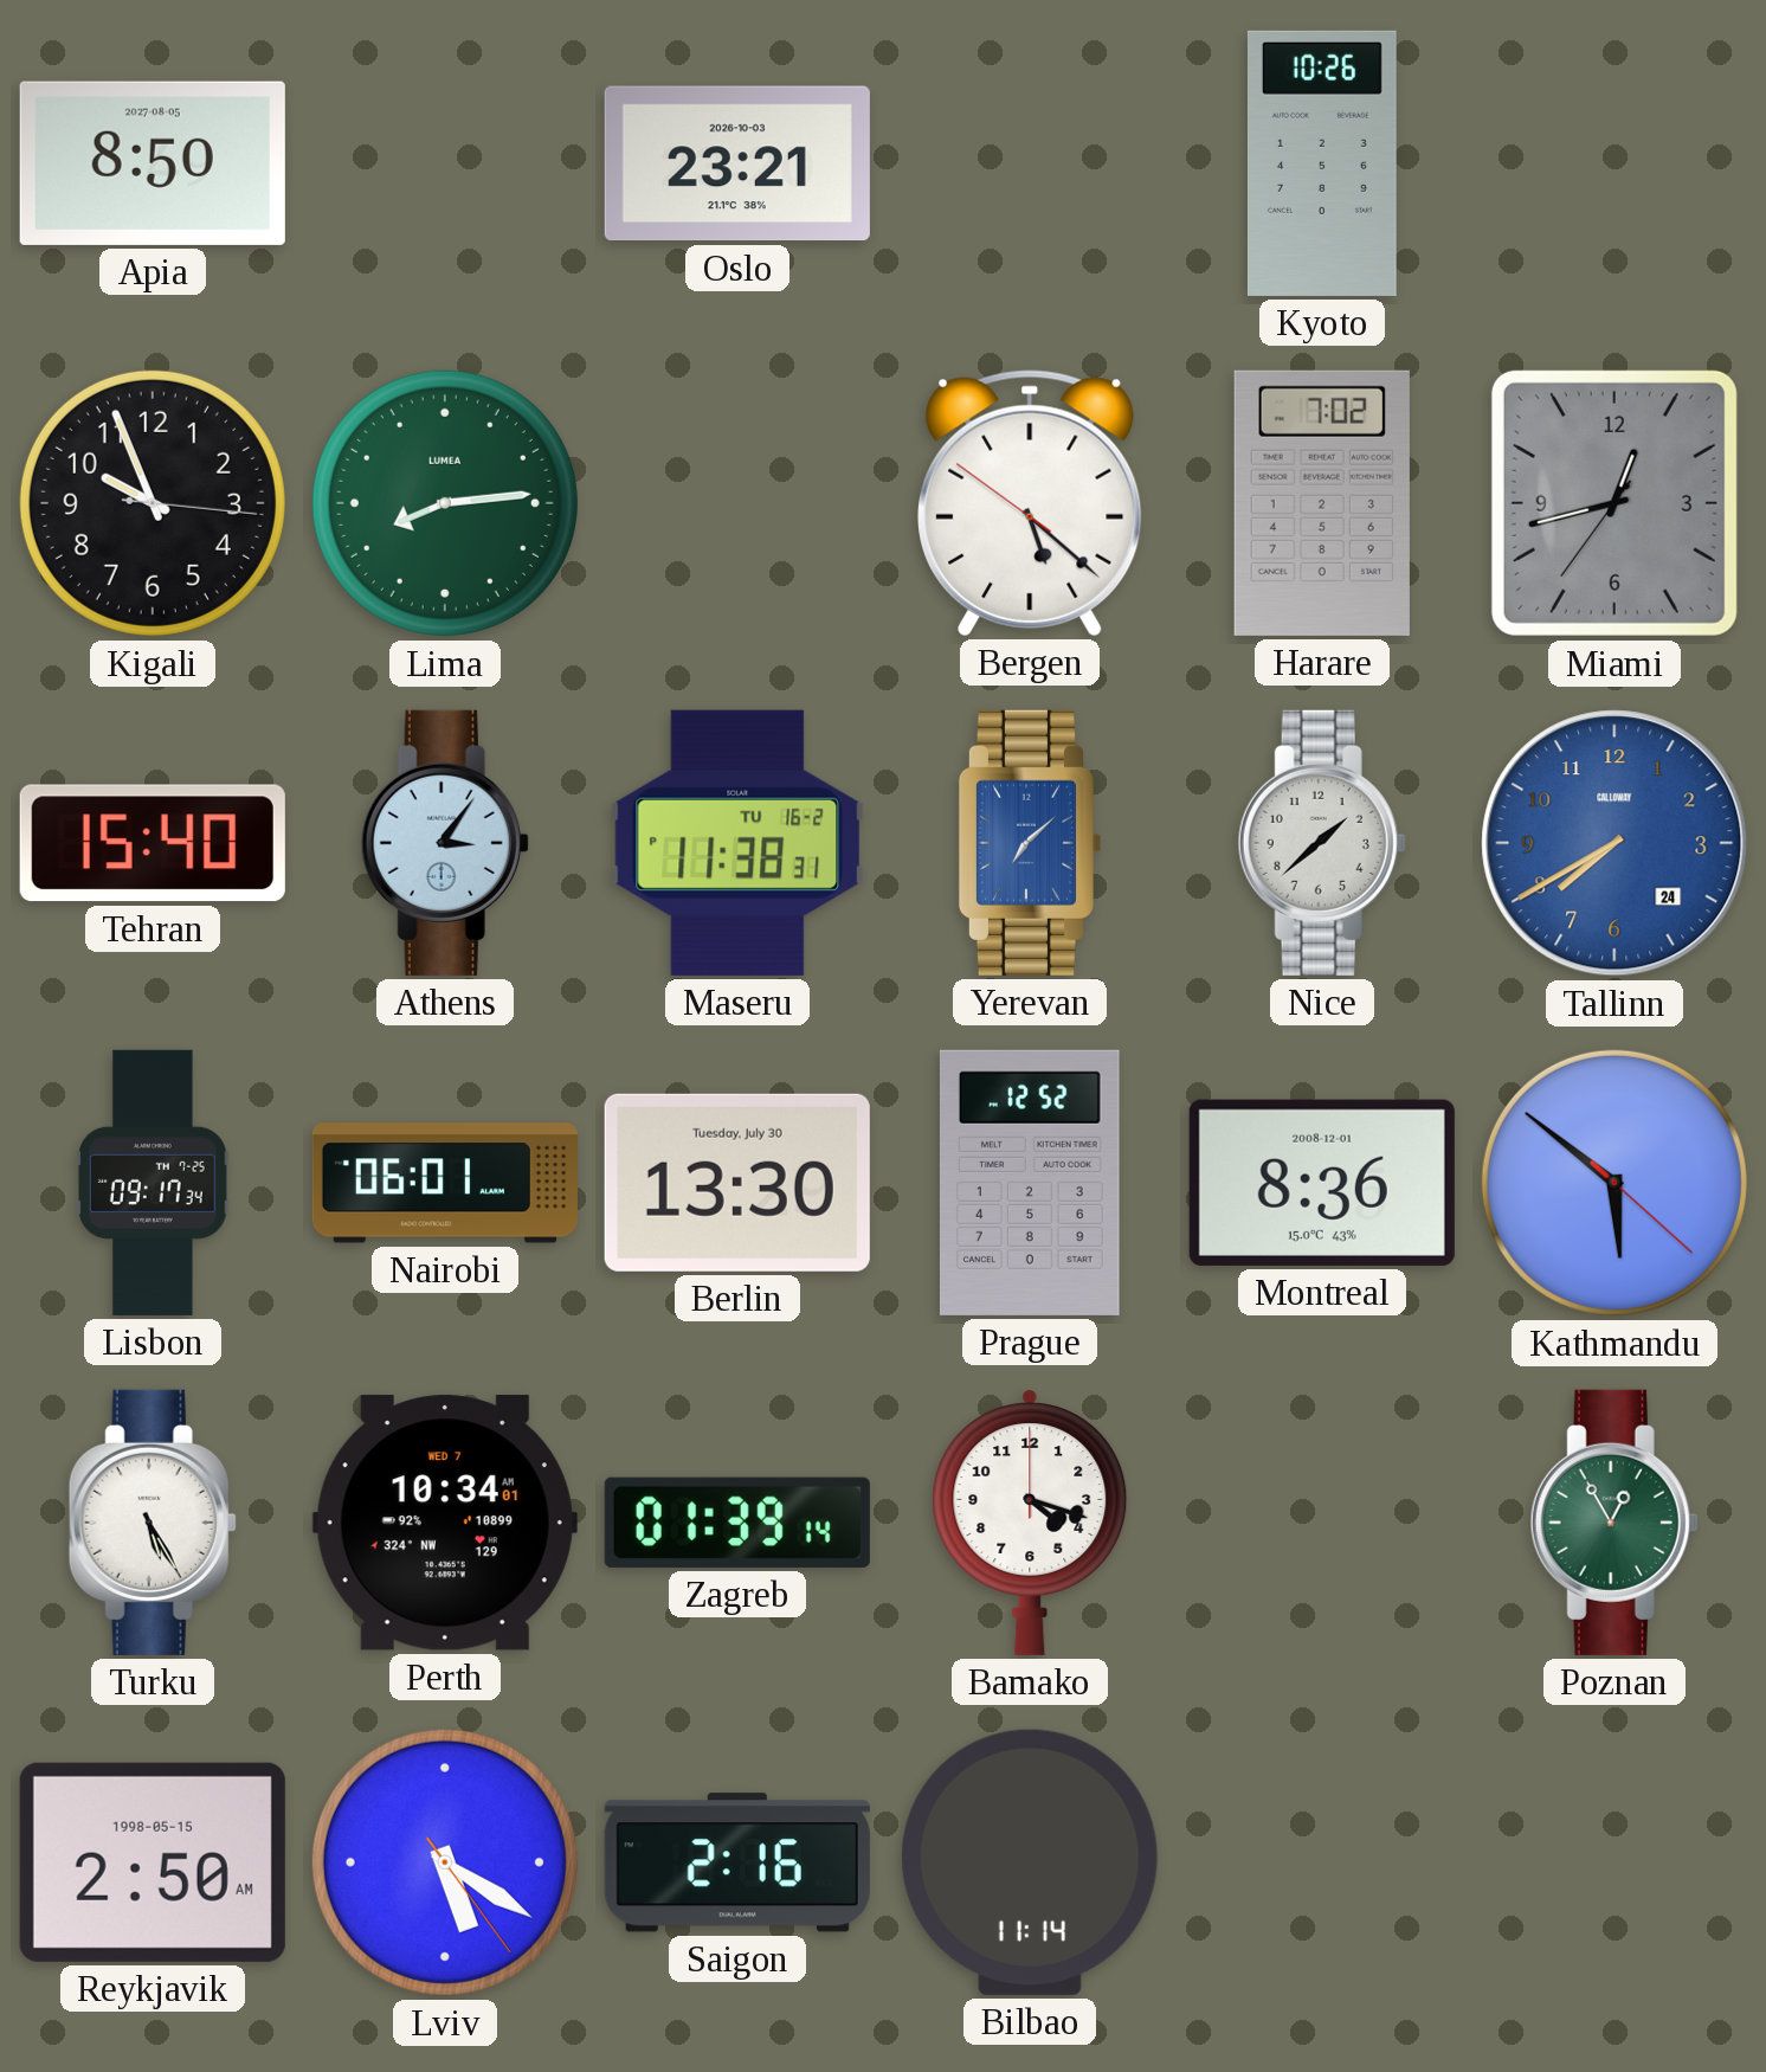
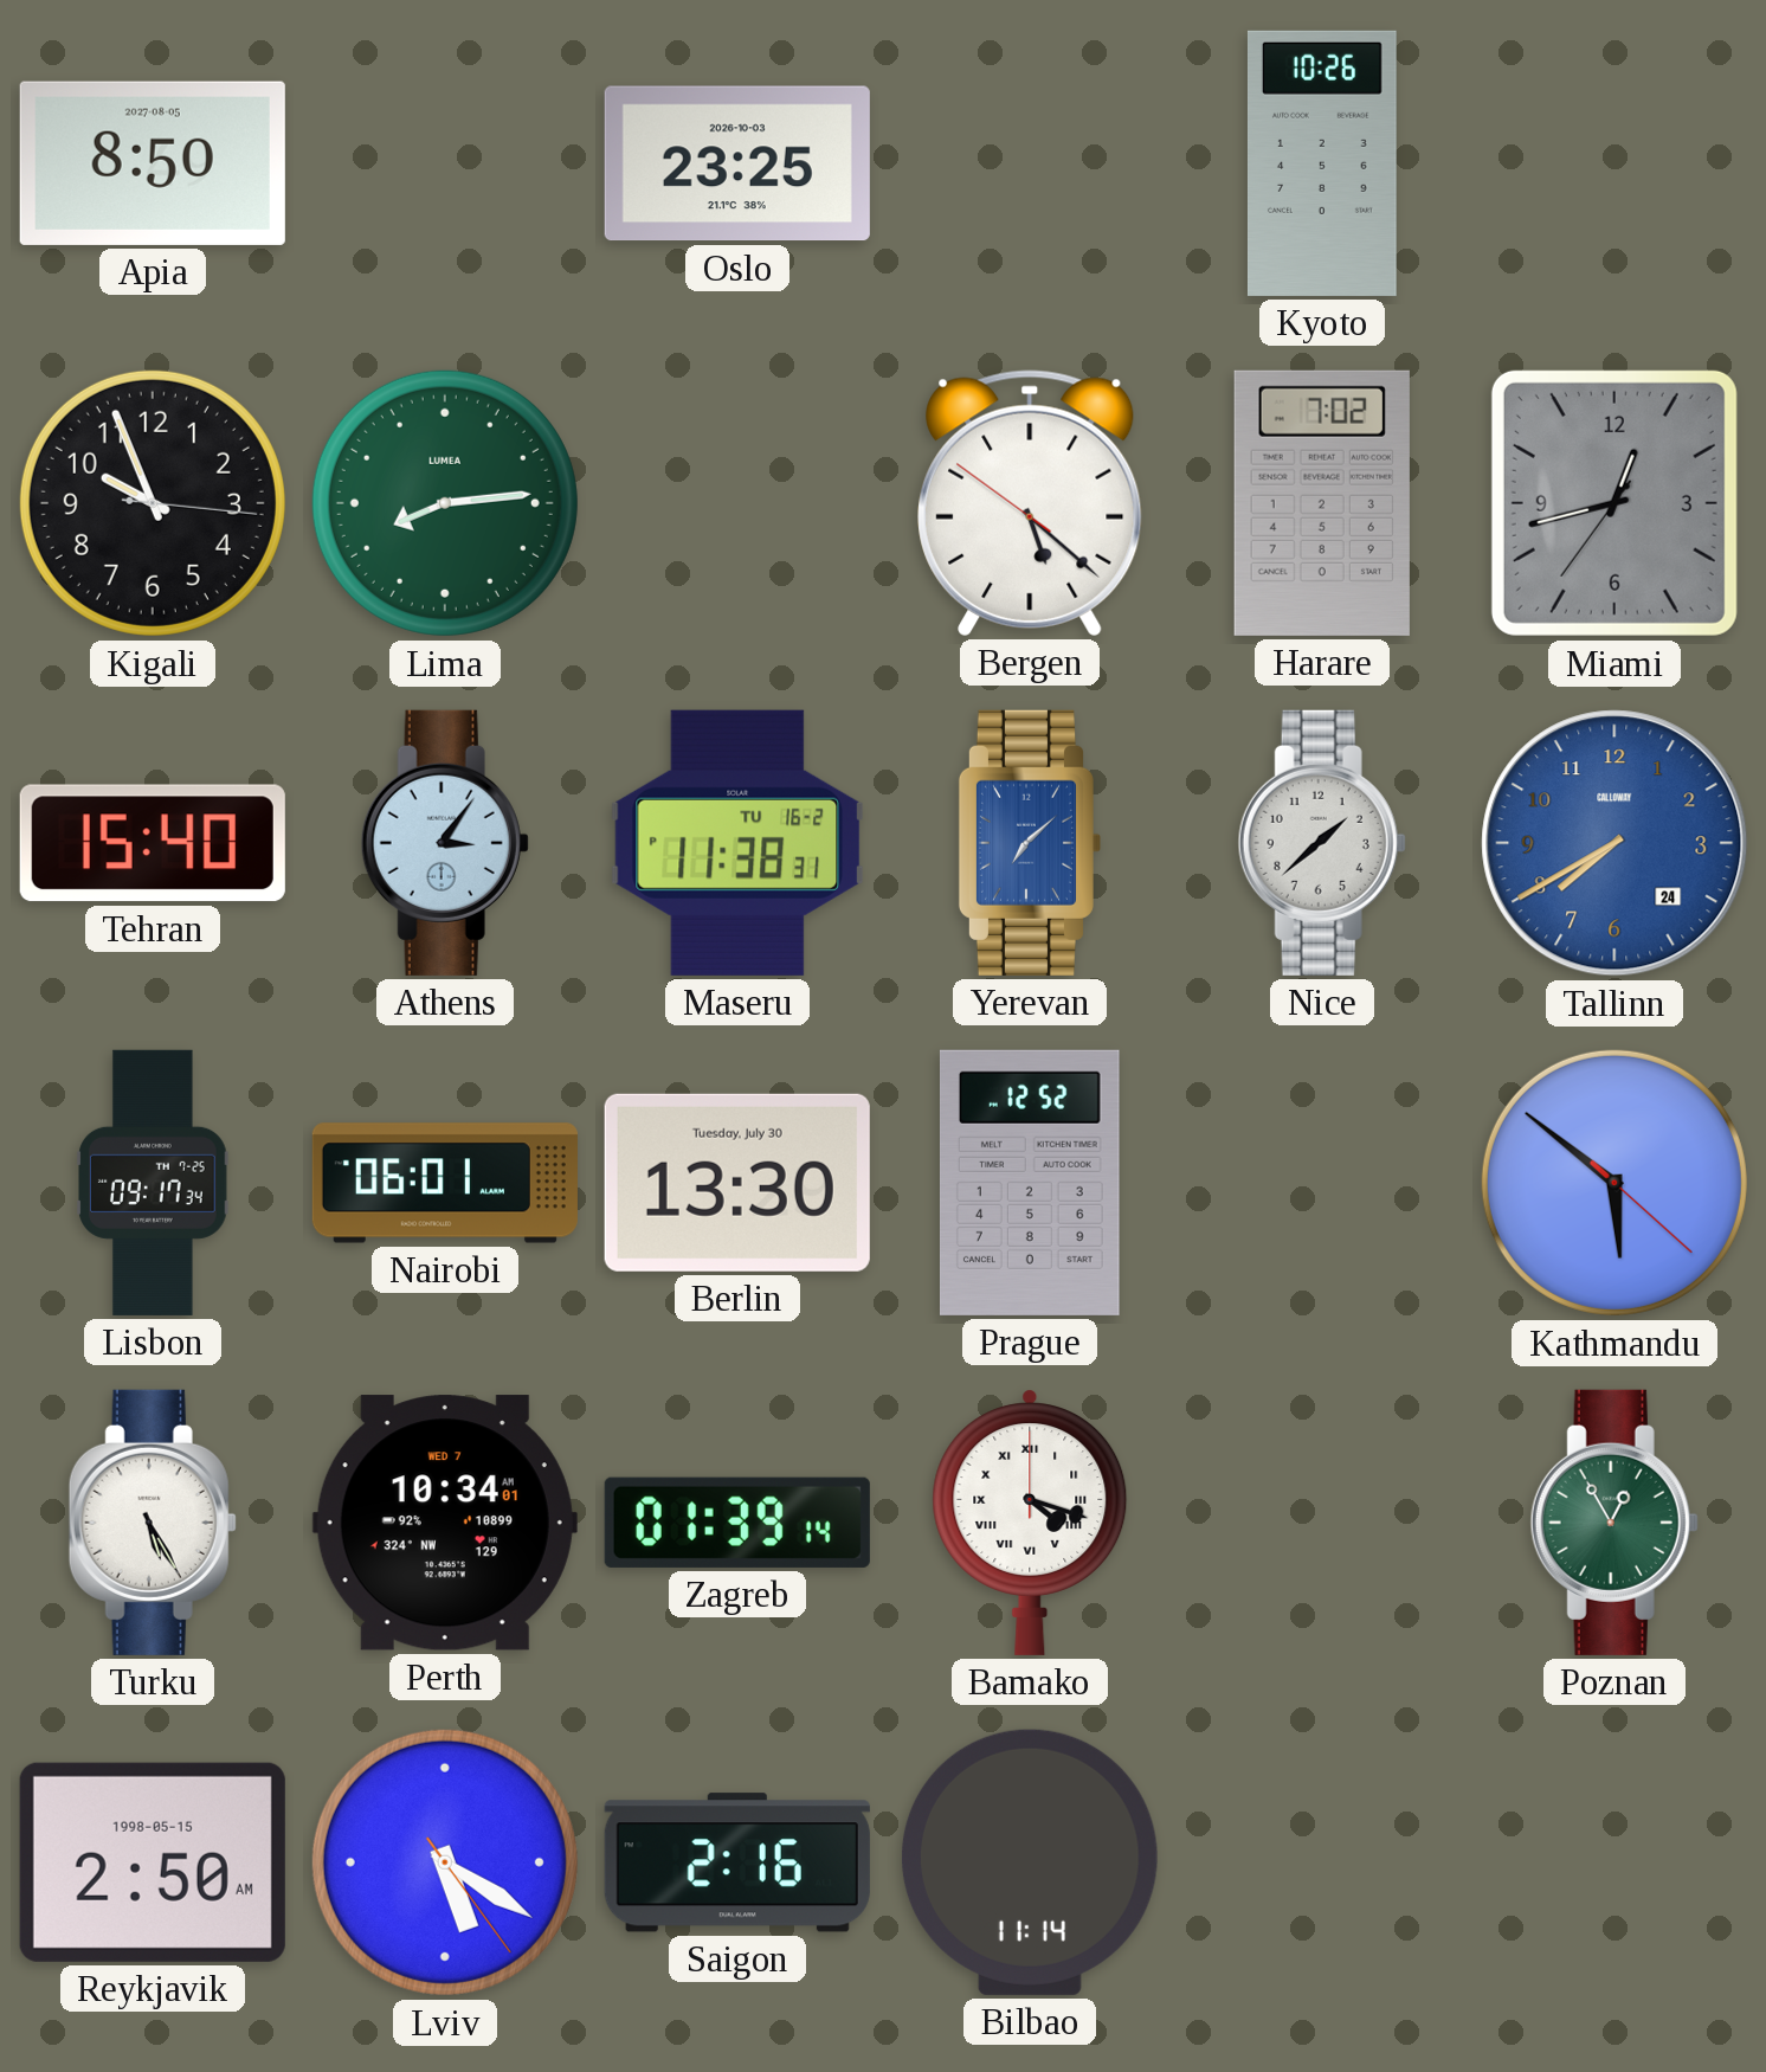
Oslo: 23:21 -> 23:25
Montreal: 8:36 -> none
Bamako numerals: Arabic -> Roman
